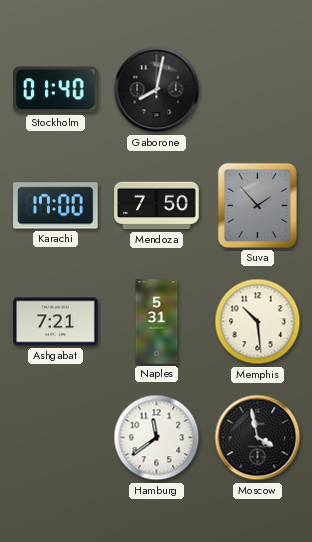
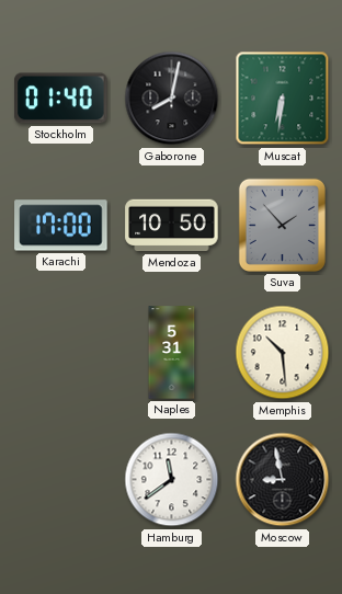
Muscat: none -> 6:31
Mendoza: 7:50 -> 10:50
Ashgabat: 7:21 -> none
Moscow: 3:58 -> 8:58
